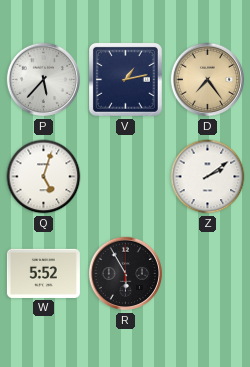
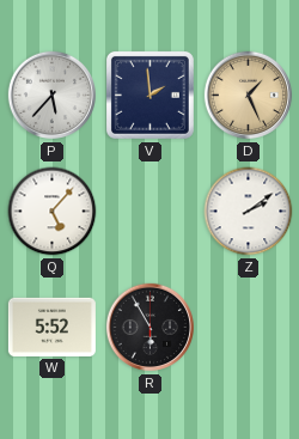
V: 1:13 -> 1:59
D: 7:24 -> 1:26
Q: 5:03 -> 5:07
